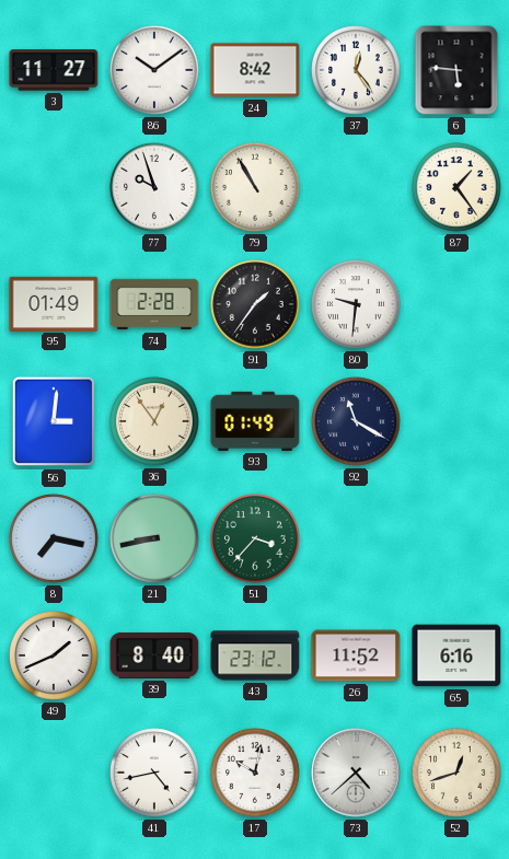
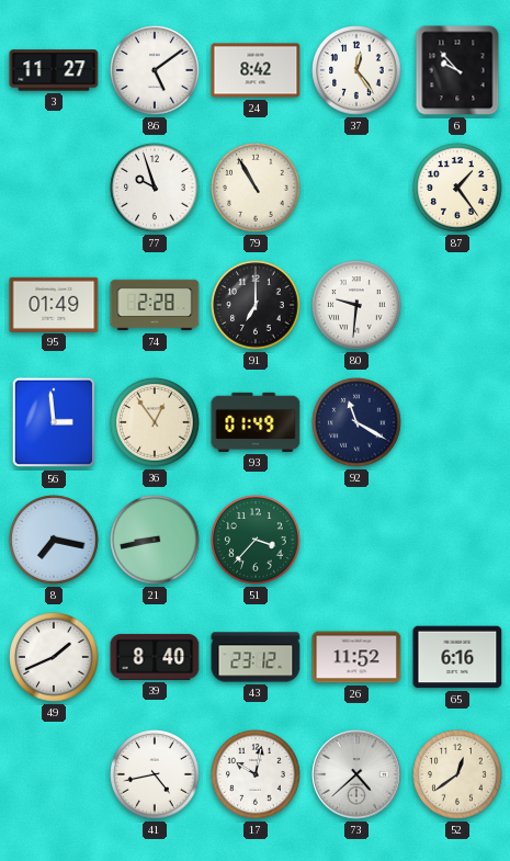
86: 10:09 -> 5:09
6: 5:46 -> 9:53
91: 1:36 -> 7:00
56: 3:01 -> 2:59
52: 12:42 -> 12:39
